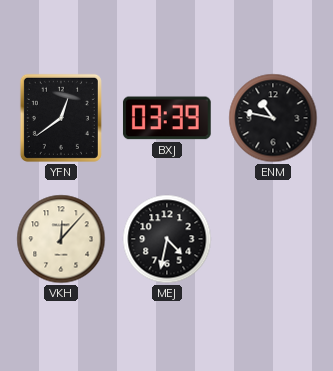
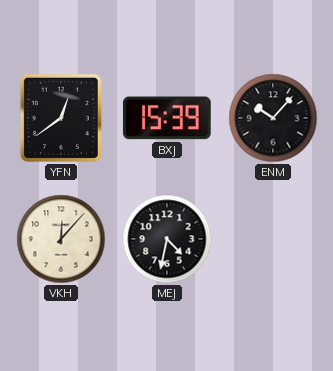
BXJ: 03:39 -> 15:39
ENM: 10:47 -> 10:07
